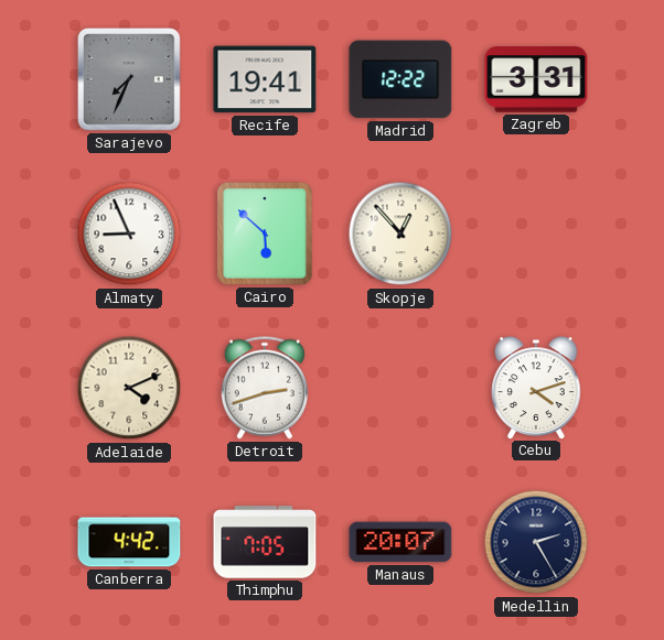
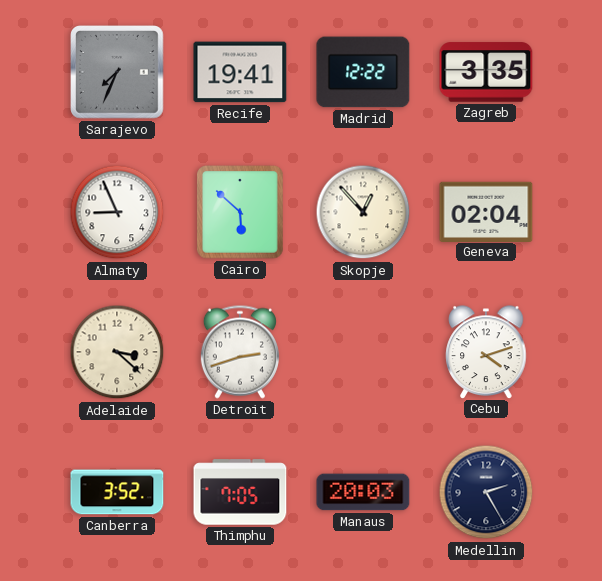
Zagreb: 3:31 -> 3:35
Geneva: none -> 02:04
Adelaide: 4:11 -> 3:22
Canberra: 4:42 -> 3:52
Manaus: 20:07 -> 20:03
